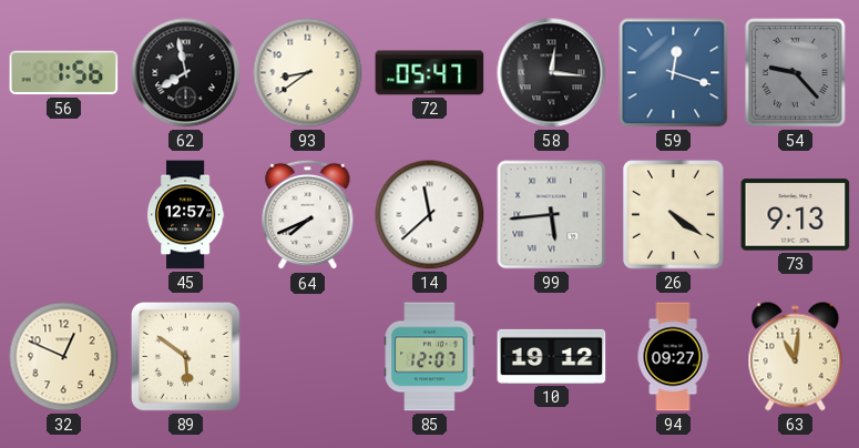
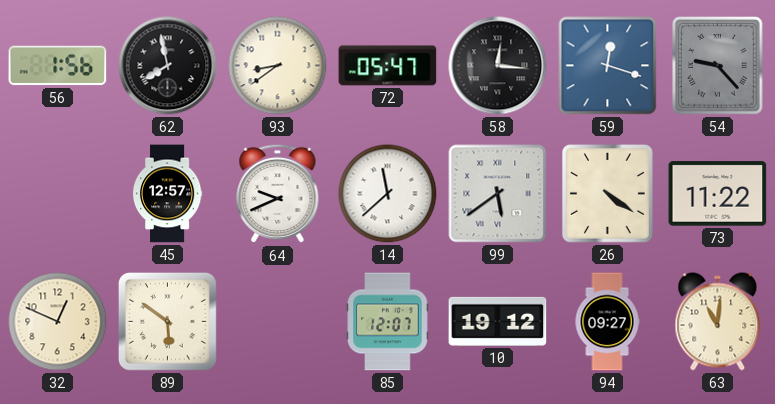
64: 7:41 -> 9:41
99: 5:44 -> 5:39
73: 9:13 -> 11:22
